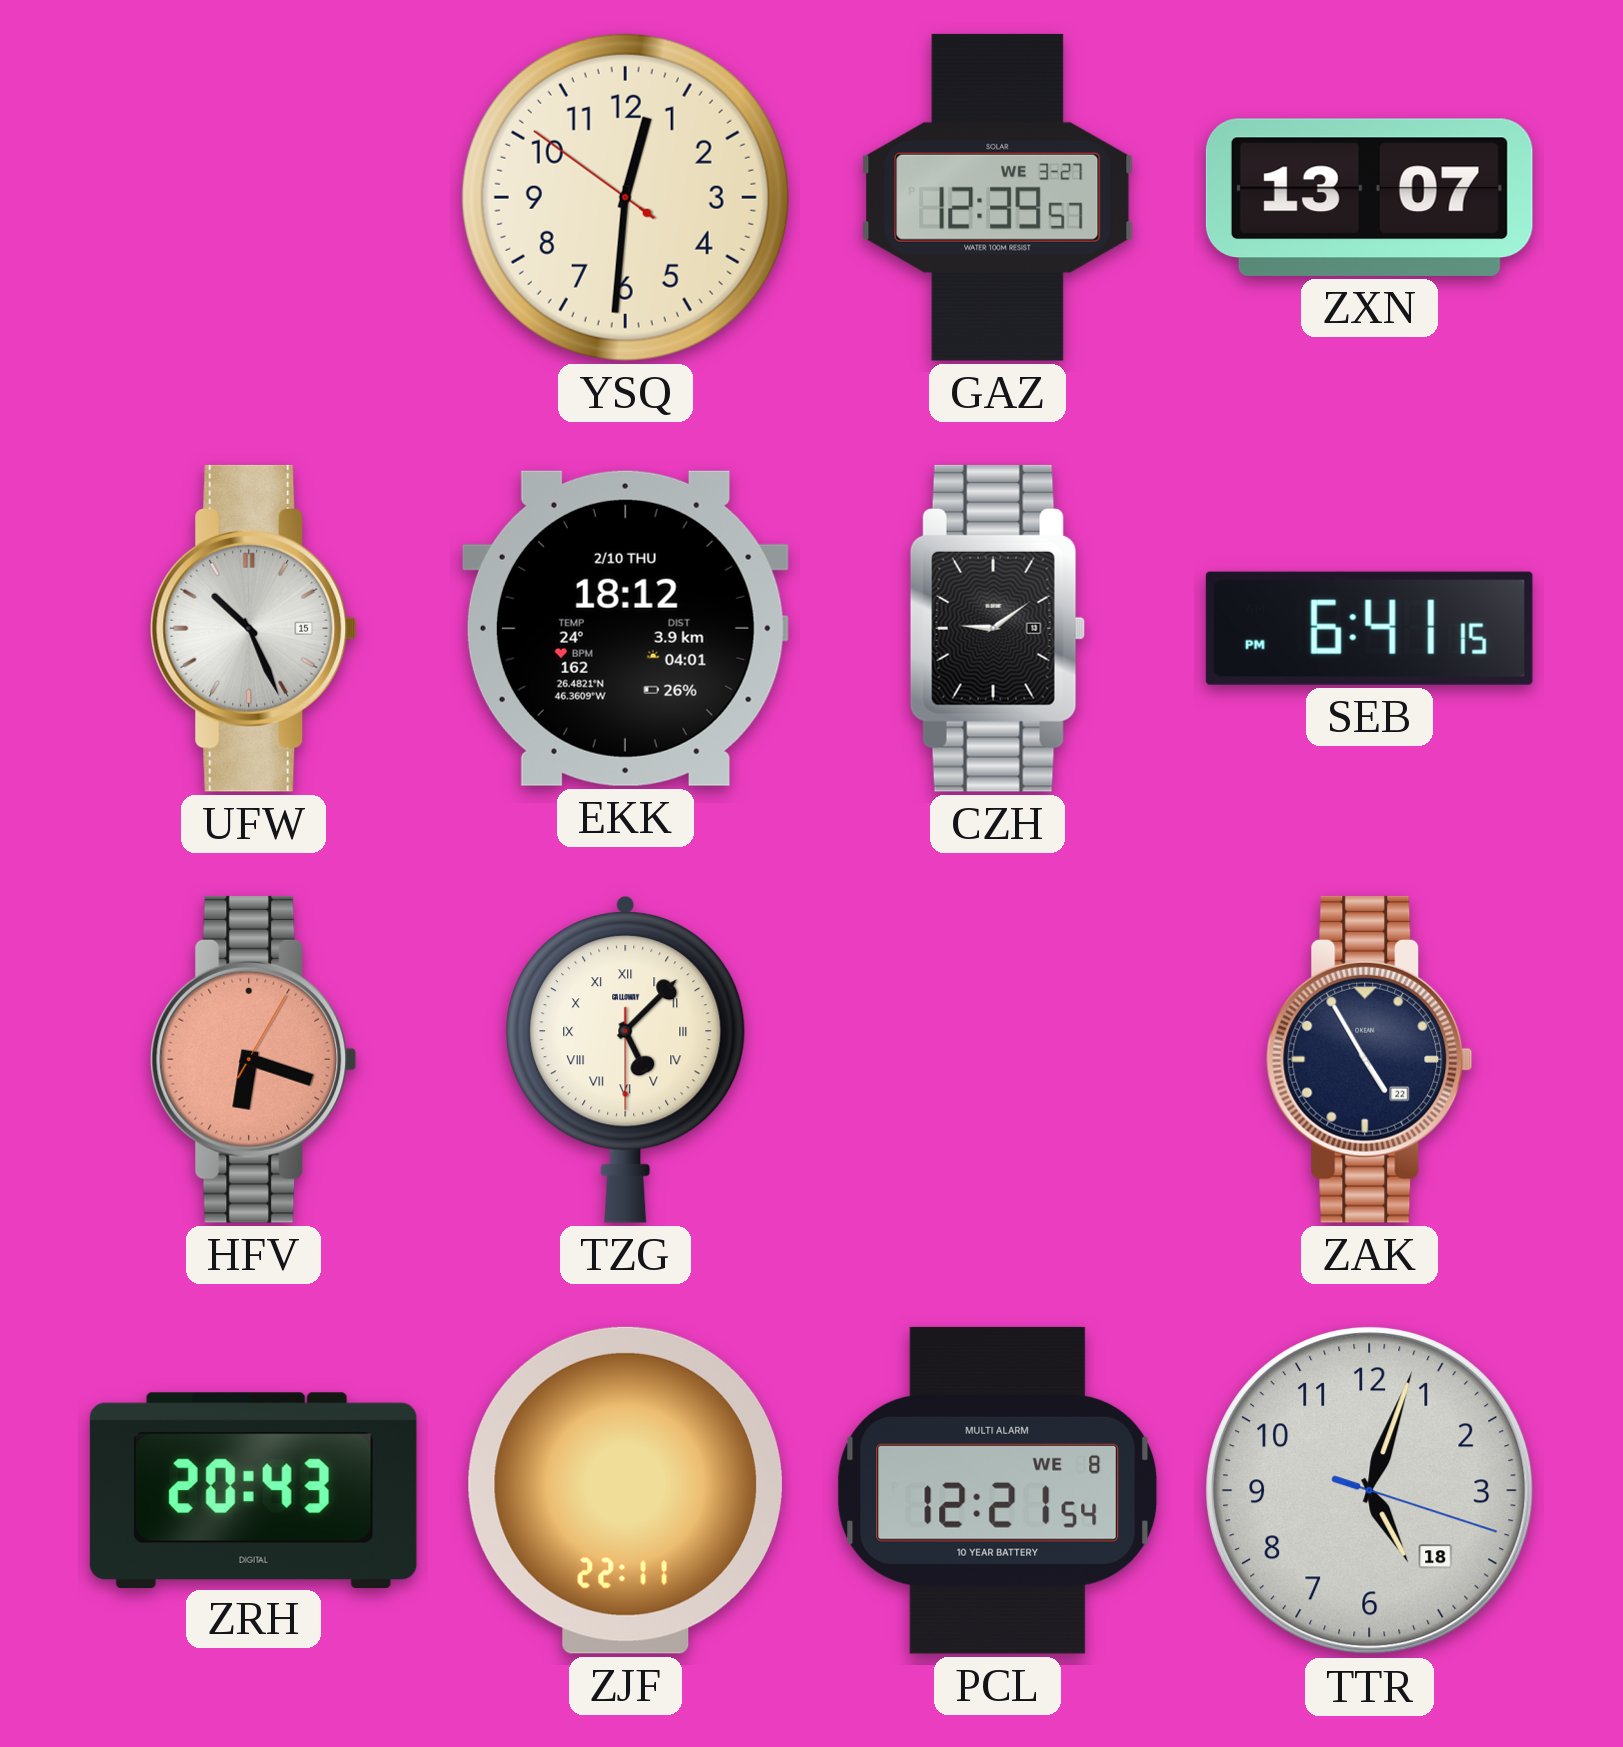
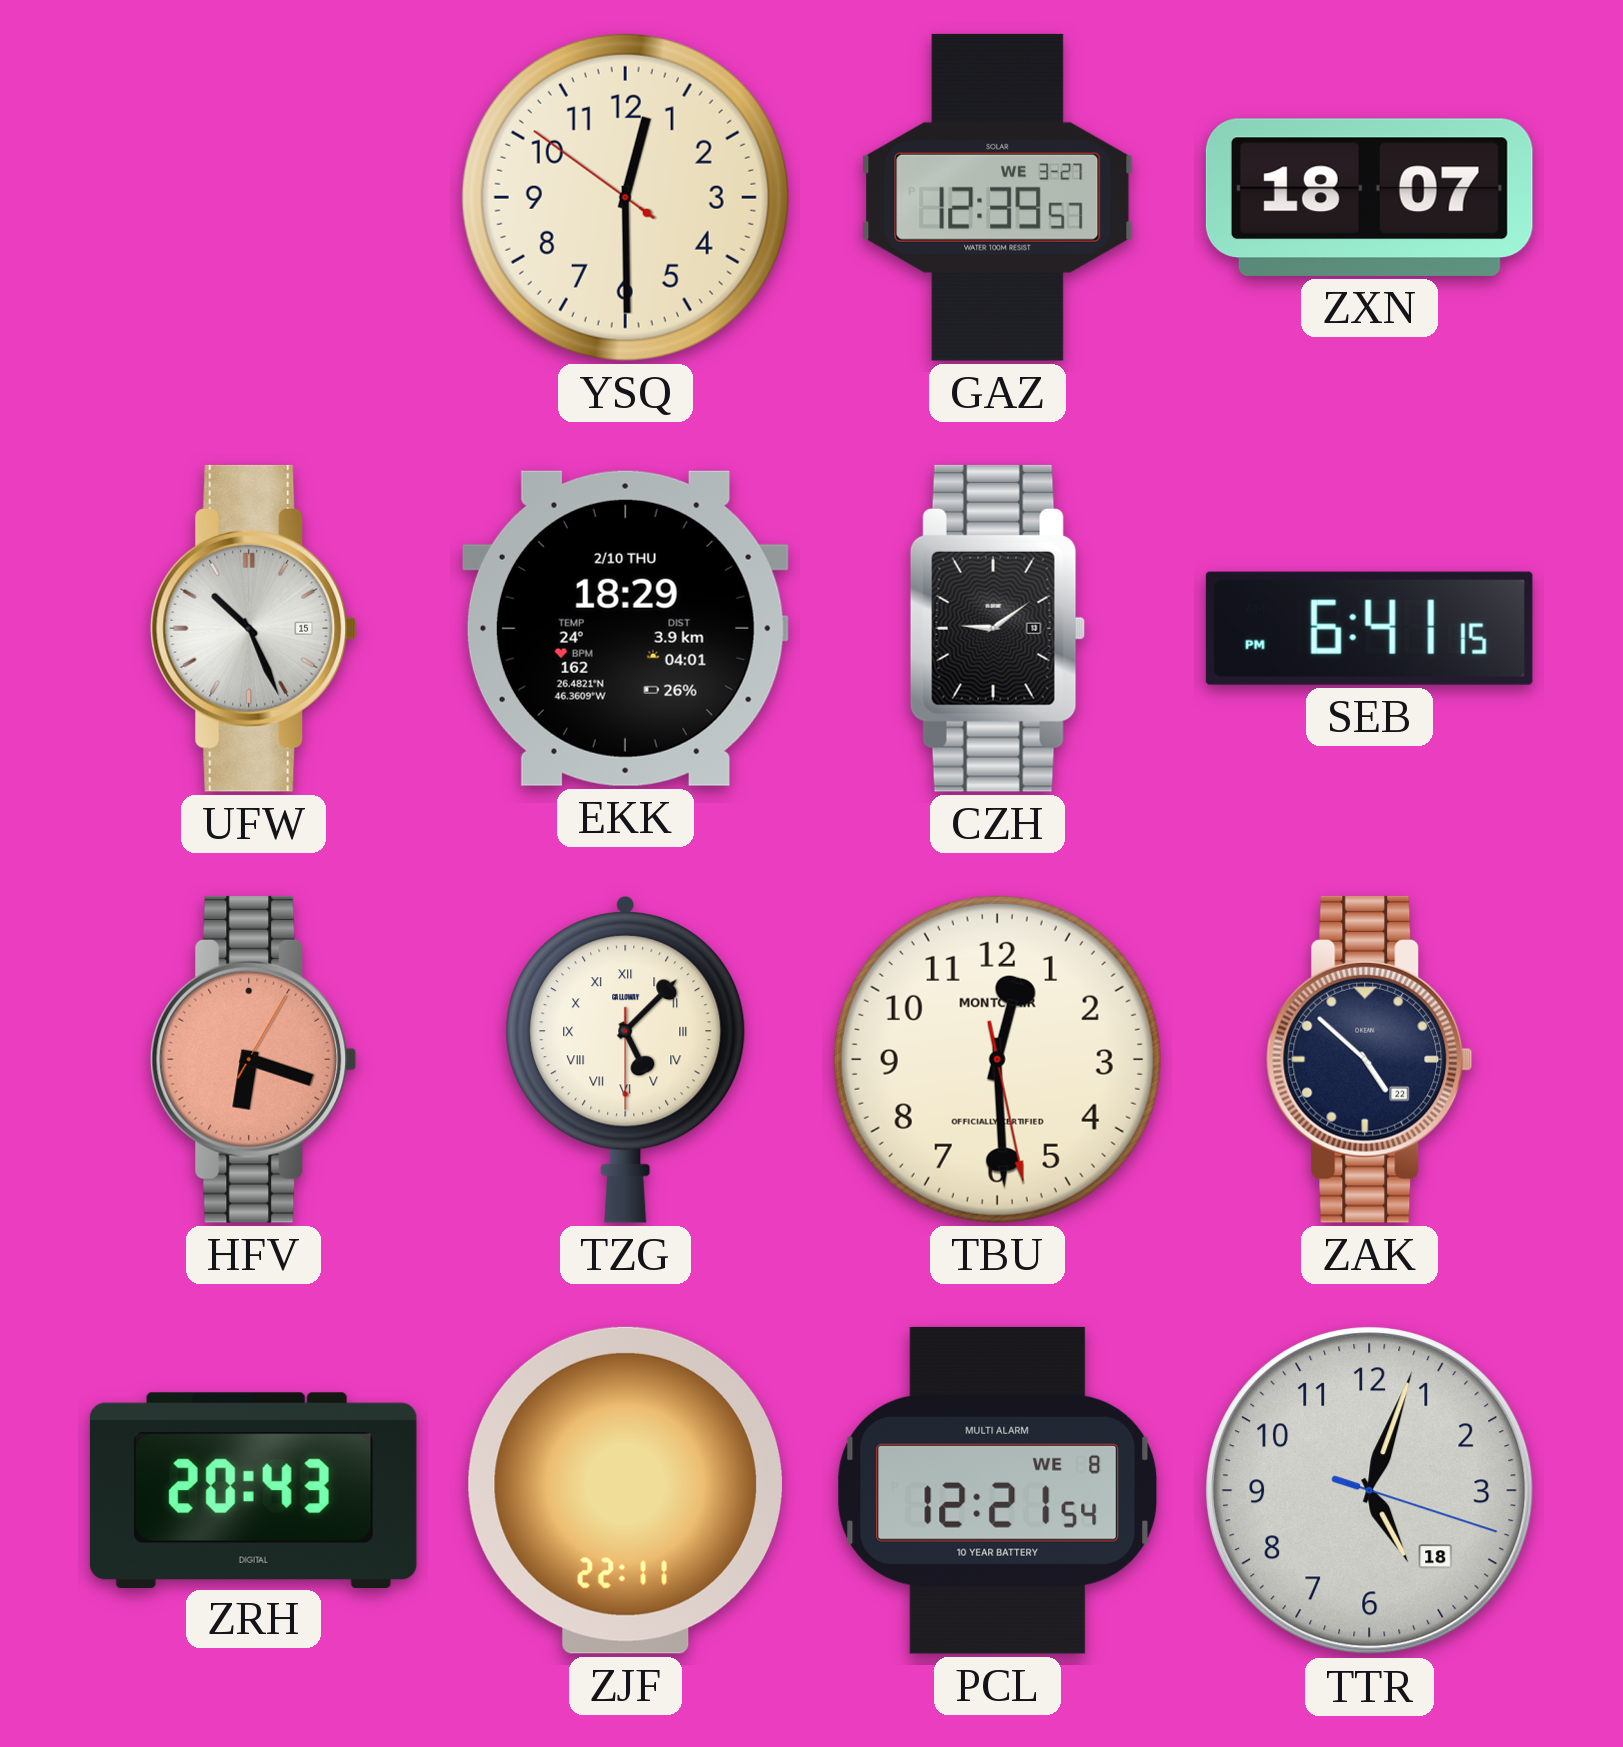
YSQ: 12:30 -> 12:29
ZXN: 13:07 -> 18:07
EKK: 18:12 -> 18:29
TBU: none -> 12:29
ZAK: 4:55 -> 4:52
